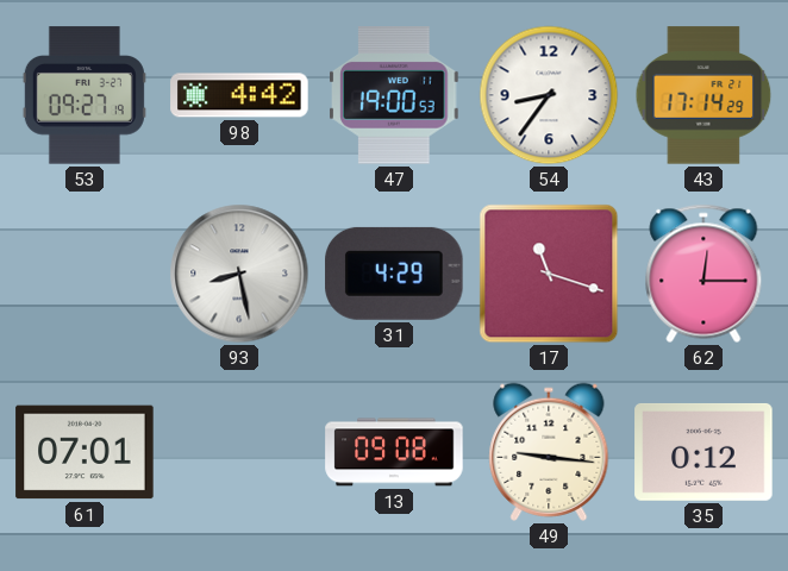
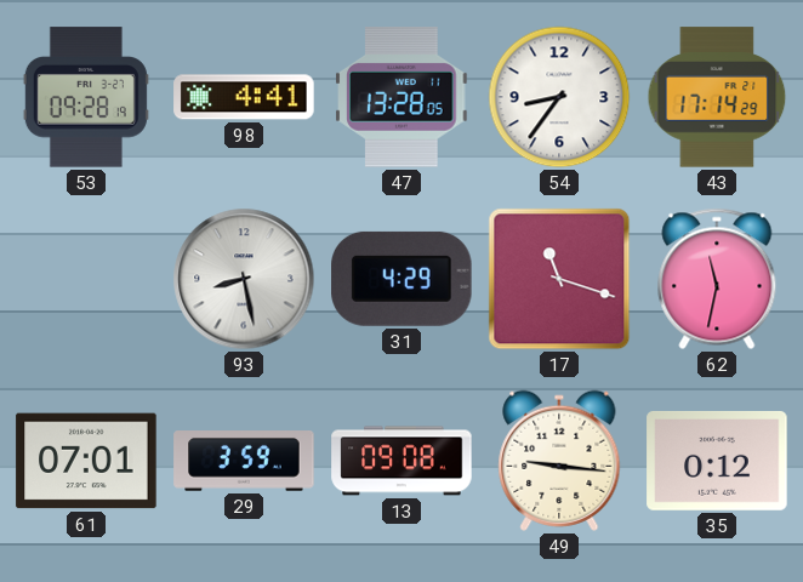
53: 09:27 -> 09:28
98: 4:42 -> 4:41
47: 19:00 -> 13:28
62: 12:15 -> 11:32
29: none -> 3:59
